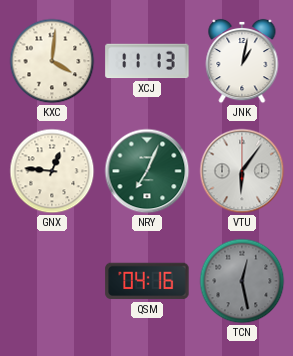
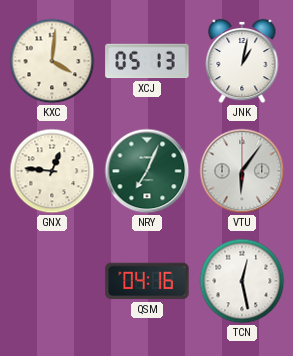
XCJ: 11:13 -> 05:13
TCN dial: grey -> white
